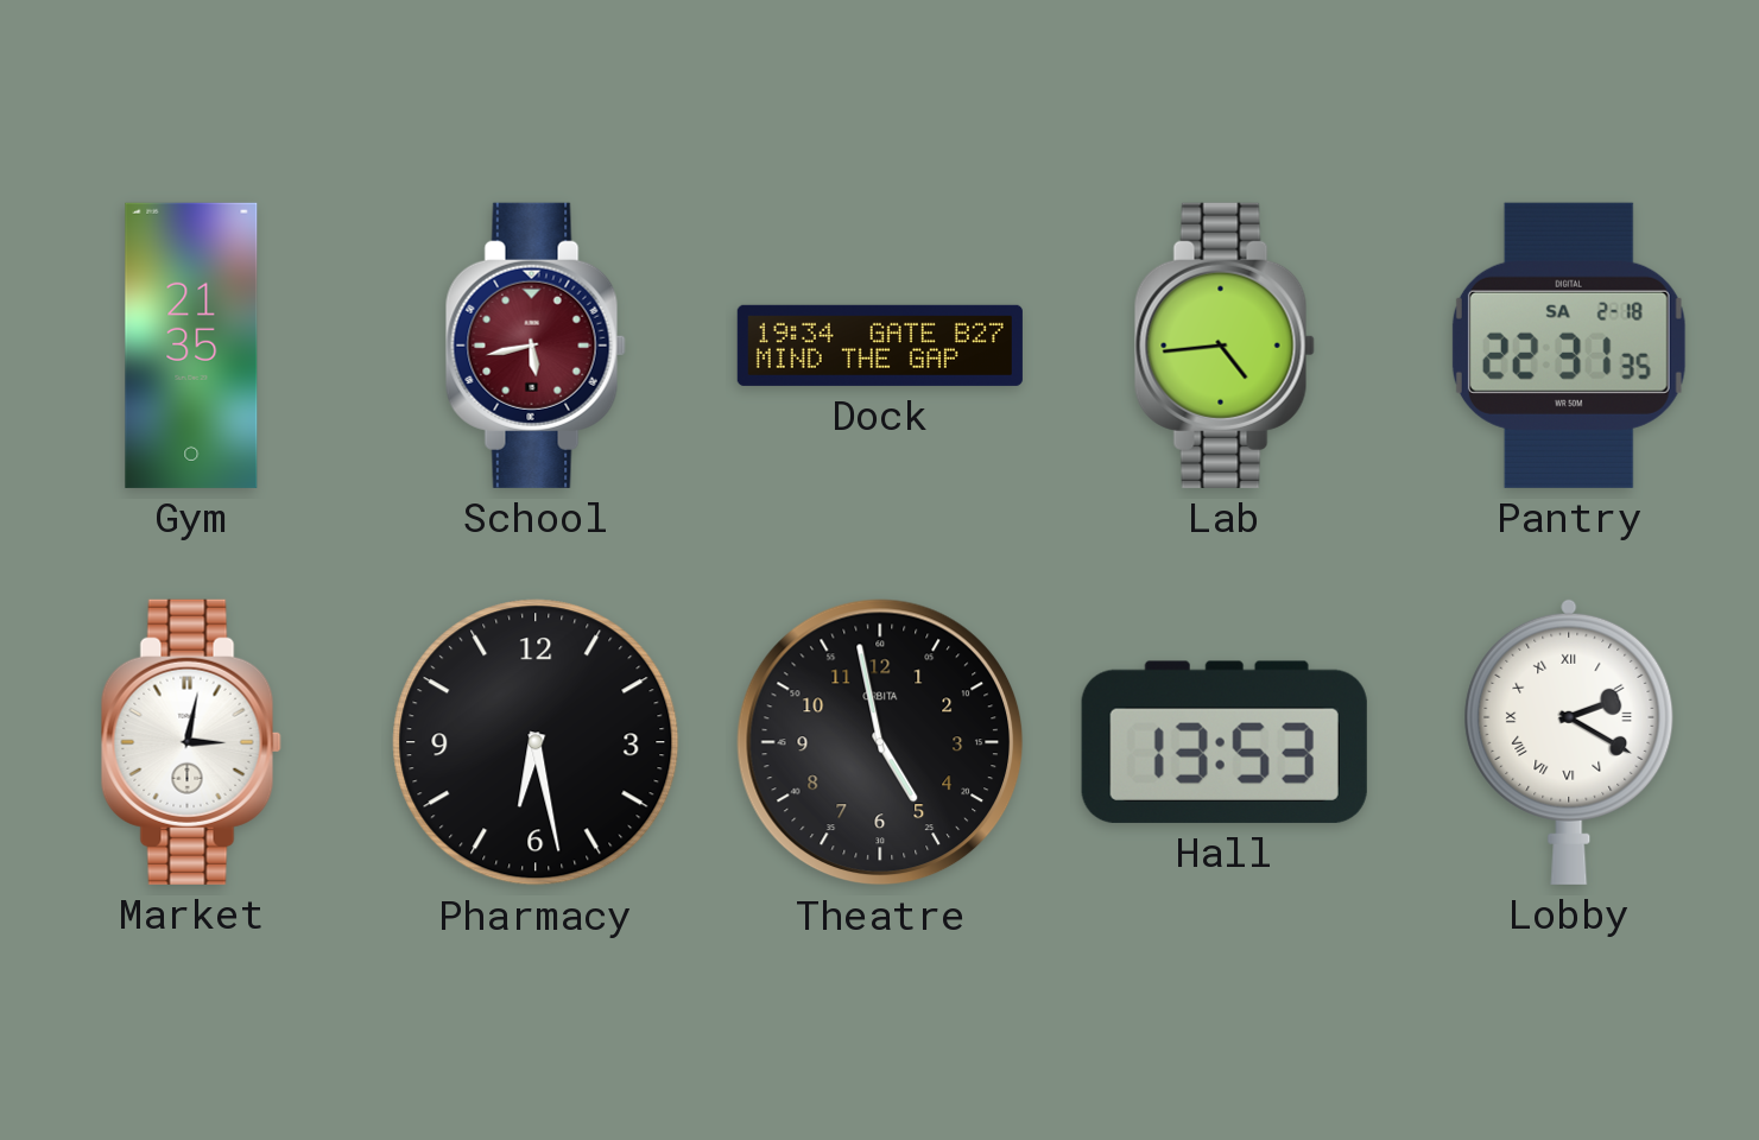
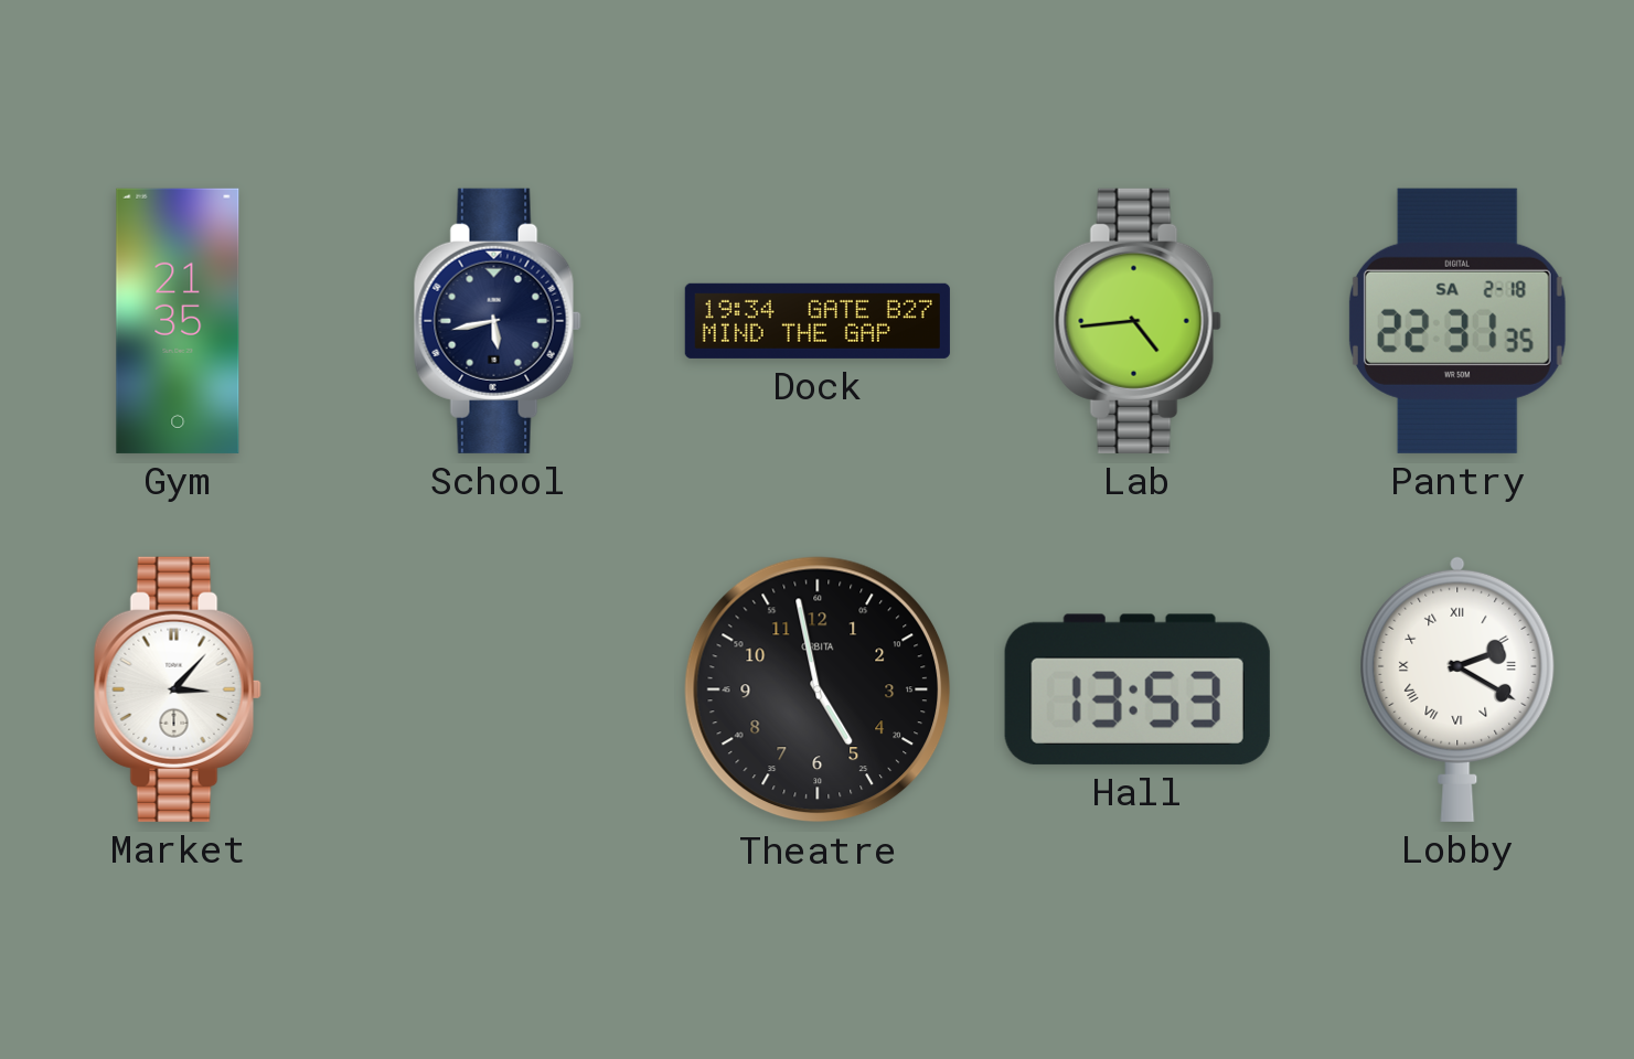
School dial: burgundy -> navy
Market: 3:02 -> 3:07
Pharmacy: 6:28 -> none
